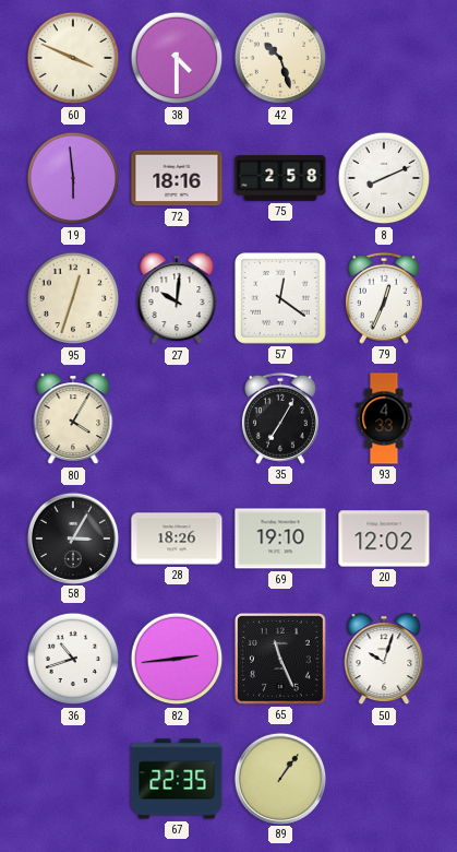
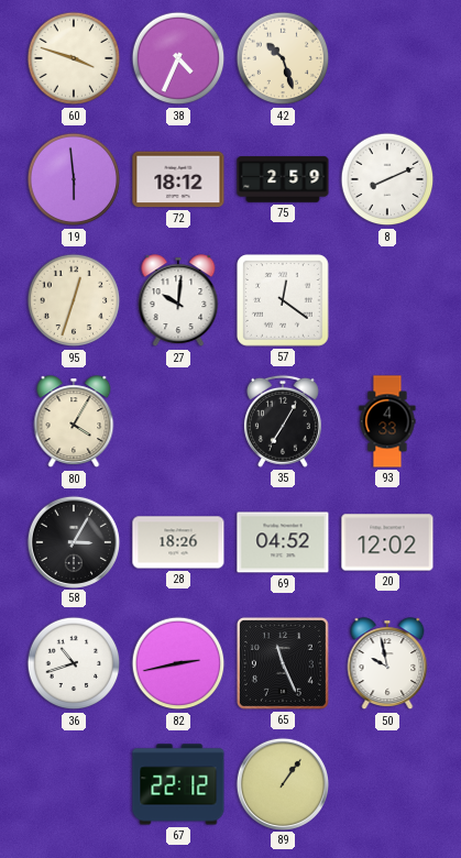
60: 3:49 -> 3:48
38: 4:30 -> 4:34
72: 18:16 -> 18:12
75: 2:58 -> 2:59
79: 12:34 -> none
69: 19:10 -> 04:52
82: 2:44 -> 2:43
50: 10:03 -> 9:58
67: 22:35 -> 22:12
